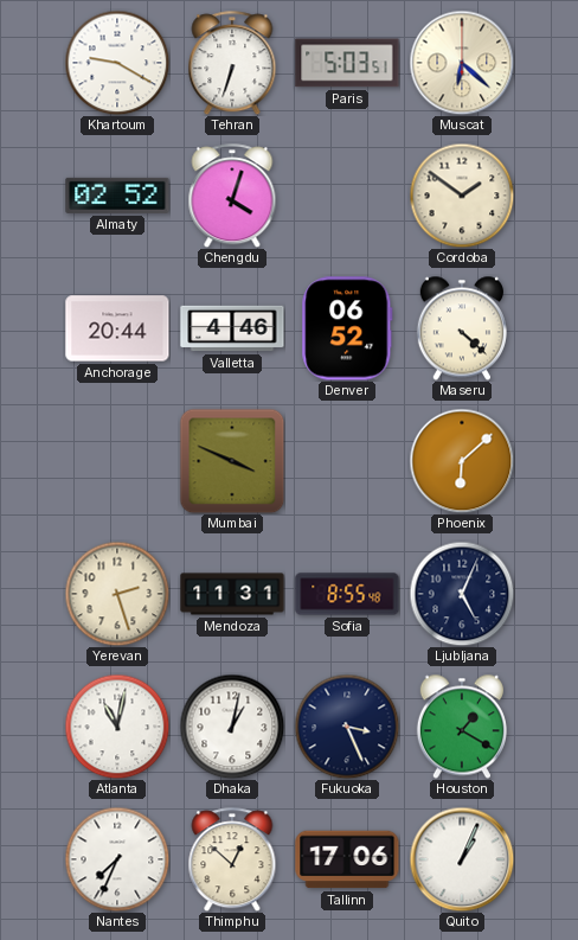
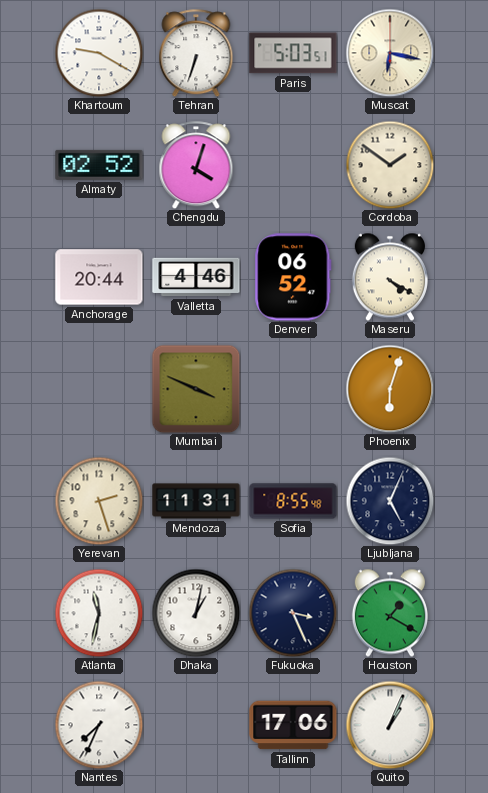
Muscat: 6:22 -> 6:17
Maseru: 4:22 -> 4:20
Phoenix: 6:08 -> 6:03
Atlanta: 11:02 -> 11:32
Thimphu: 12:52 -> none
